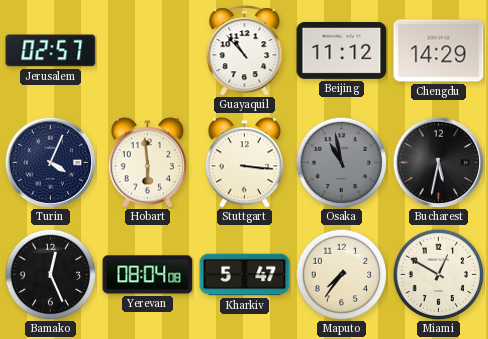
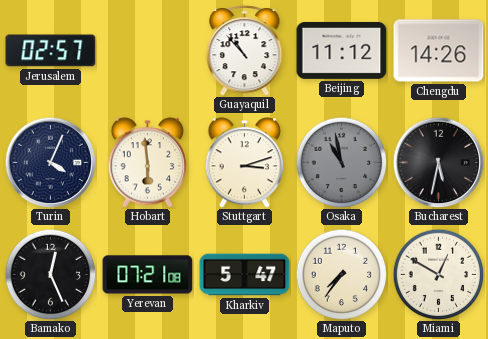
Chengdu: 14:29 -> 14:26
Stuttgart: 3:16 -> 3:12
Yerevan: 08:04 -> 07:21
